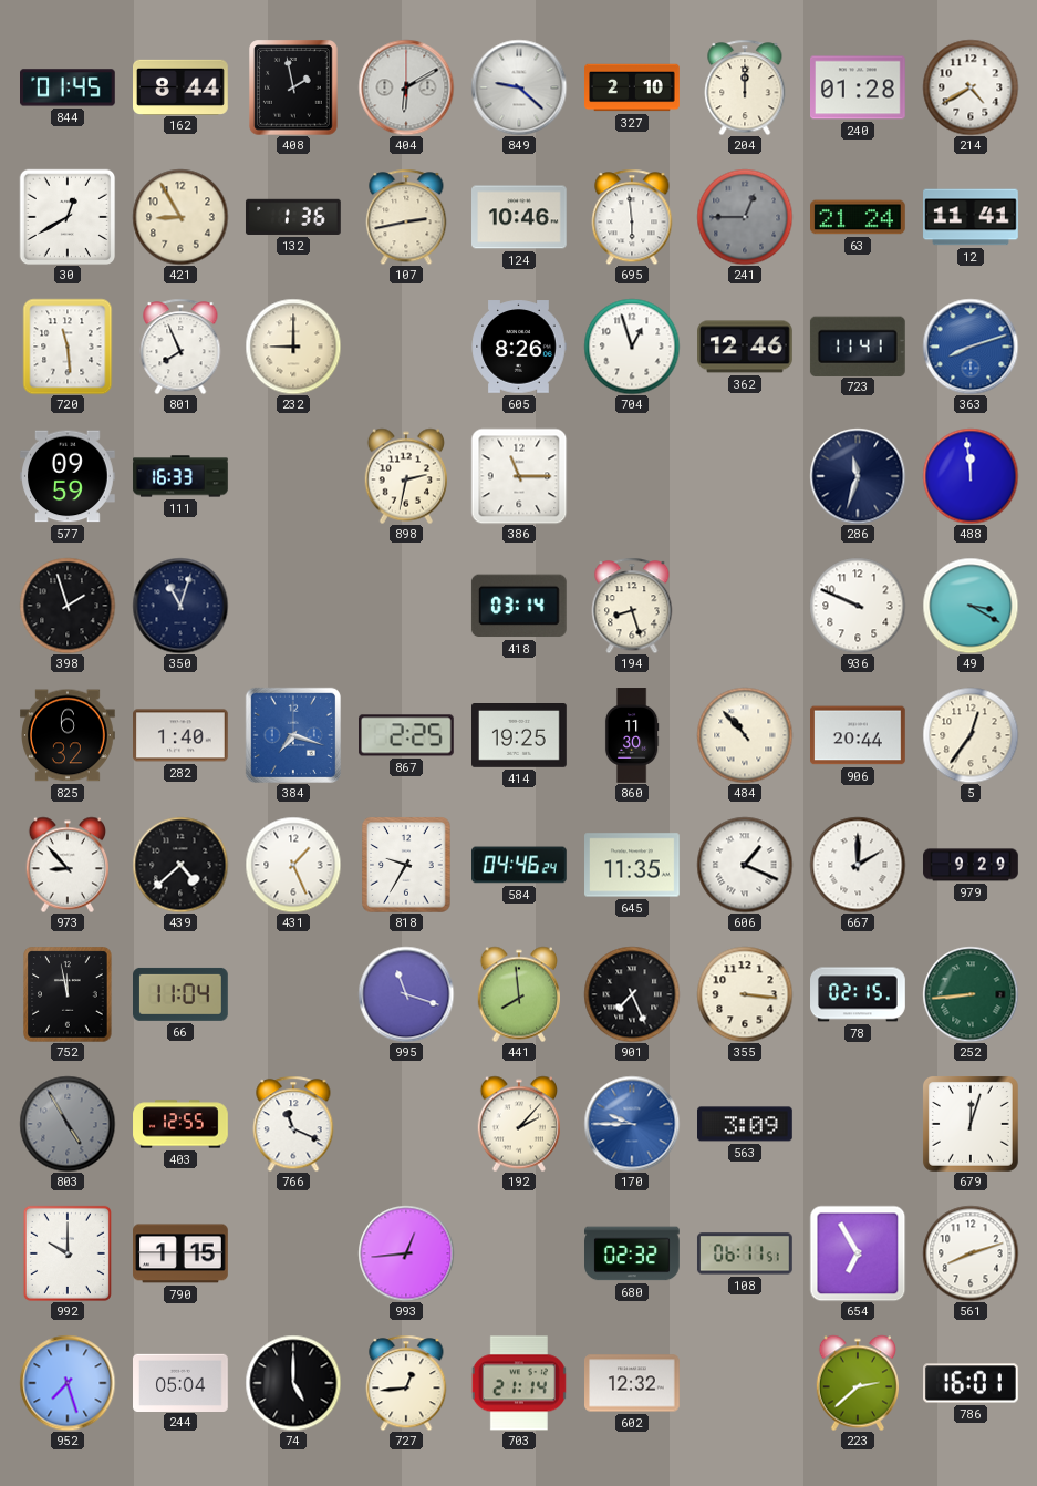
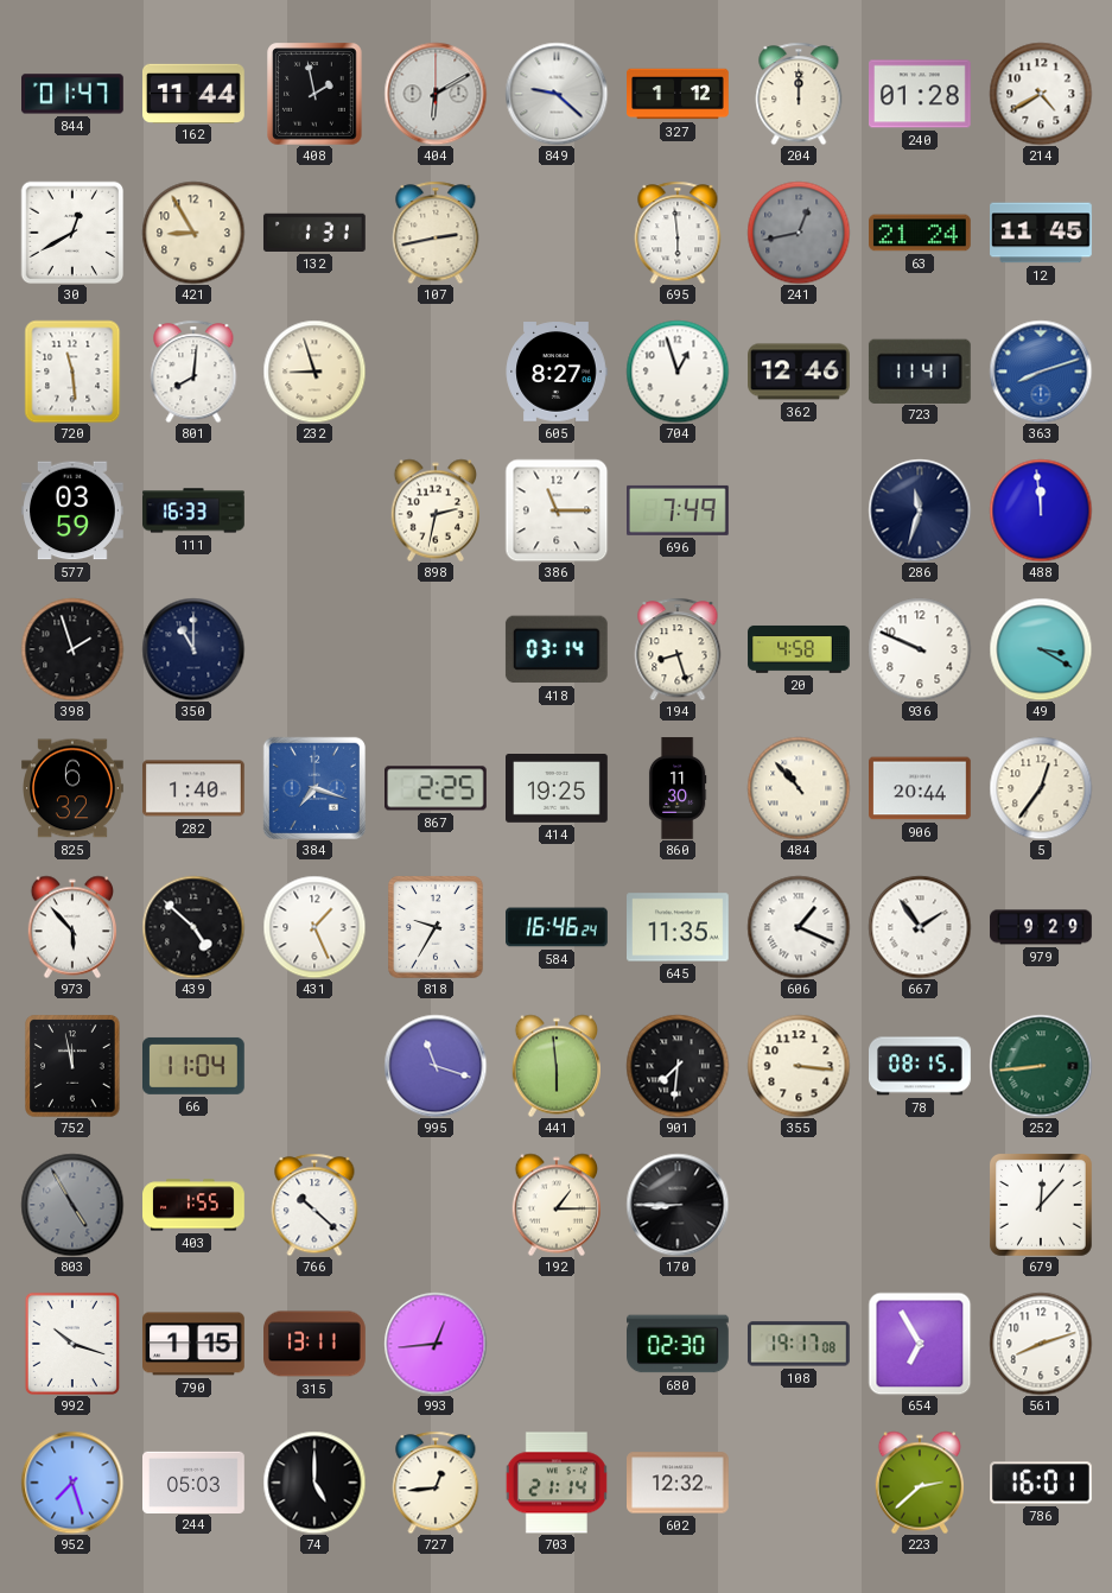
844: 01:45 -> 01:47
162: 8:44 -> 11:44
327: 2:10 -> 1:12
132: 1:36 -> 1:31
124: 10:46 -> none
241: 12:45 -> 12:43
12: 11:41 -> 11:45
801: 7:56 -> 8:01
232: 9:00 -> 8:57
605: 8:26 -> 8:27
577: 09:59 -> 03:59
696: none -> 7:49
350: 11:03 -> 11:00
20: none -> 4:58
973: 8:53 -> 5:53
439: 4:38 -> 4:52
584: 04:46 -> 16:46
667: 2:00 -> 1:54
441: 7:59 -> 5:59
901: 7:26 -> 7:31
78: 02:15 -> 08:15
403: 12:55 -> 1:55
766: 11:19 -> 10:22
192: 2:07 -> 1:15
170: 9:45 -> 8:45
170 dial: blue -> black
563: 3:09 -> none
679: 12:03 -> 12:07
992: 10:00 -> 10:18
315: none -> 13:11
680: 02:32 -> 02:30
108: 06:11 -> 19:17
244: 05:04 -> 05:03
